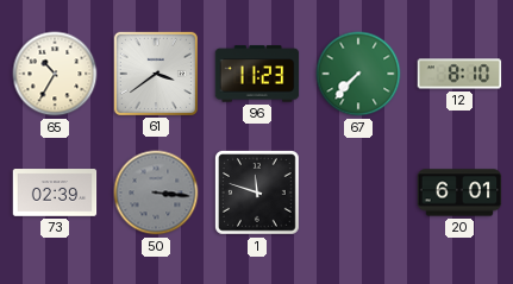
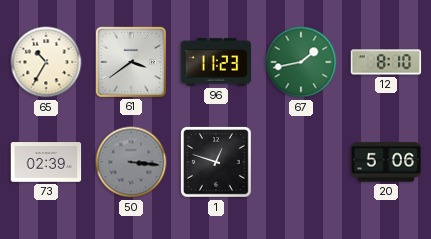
67: 7:37 -> 1:43
1: 11:48 -> 12:48
20: 6:01 -> 5:06
